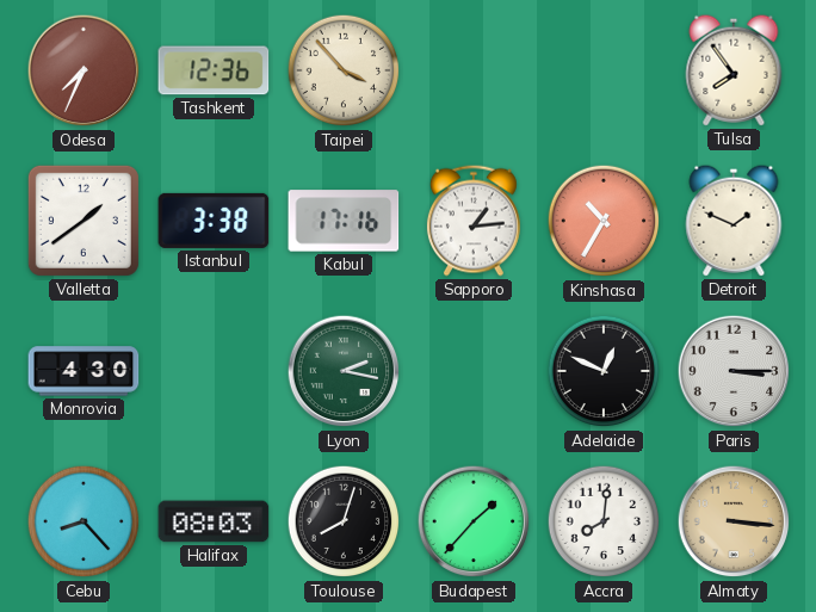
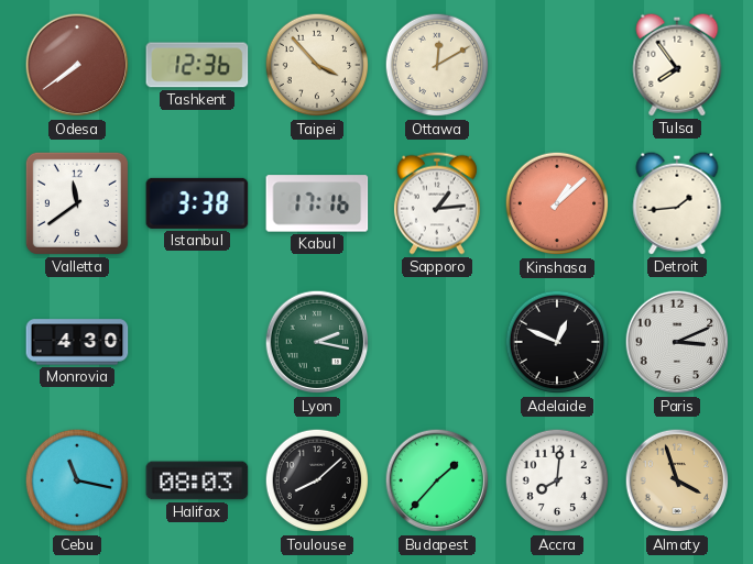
Odesa: 7:34 -> 7:39
Ottawa: none -> 12:10
Valletta: 1:39 -> 11:39
Kinshasa: 10:35 -> 1:08
Detroit: 1:49 -> 1:44
Paris: 3:15 -> 3:11
Cebu: 8:23 -> 11:17
Toulouse: 8:03 -> 8:08
Almaty: 3:16 -> 3:57
